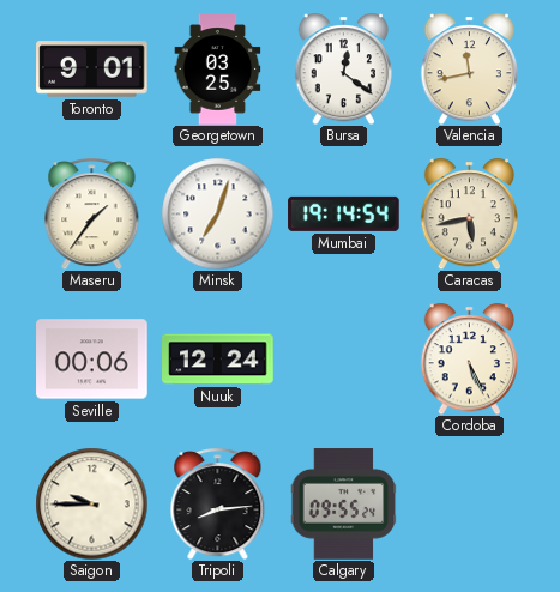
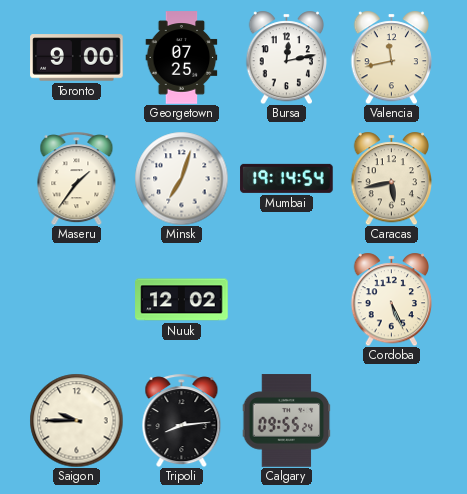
Toronto: 9:01 -> 9:00
Georgetown: 03:25 -> 07:25
Bursa: 12:21 -> 12:13
Seville: 00:06 -> none
Nuuk: 12:24 -> 12:02
